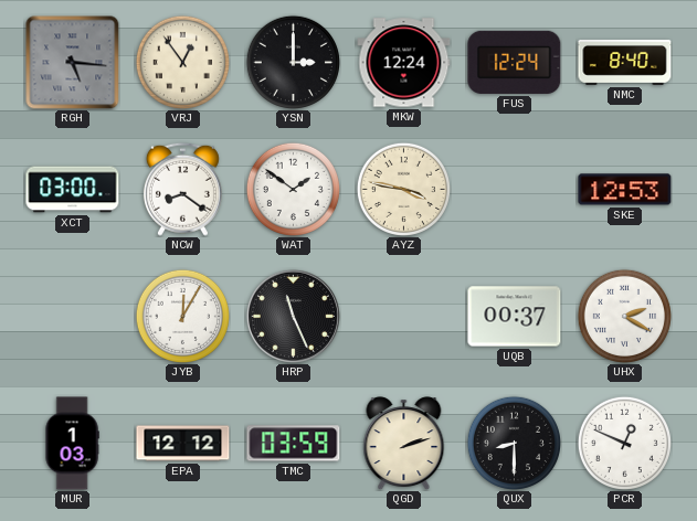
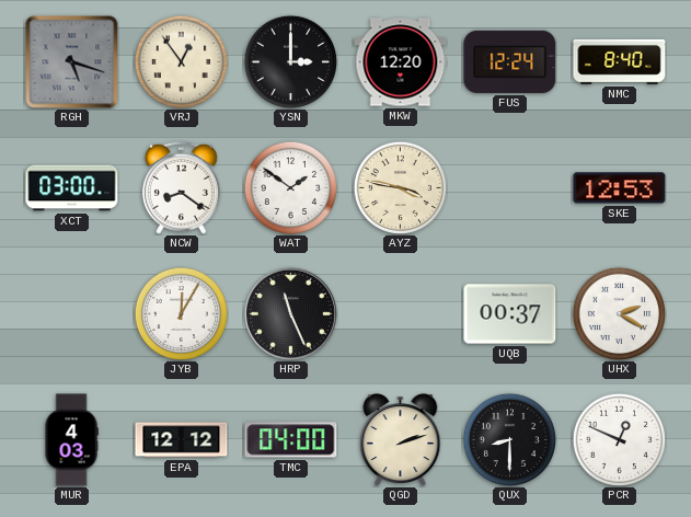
RGH: 5:16 -> 5:18
MKW: 12:24 -> 12:20
MUR: 1:03 -> 4:03
TMC: 03:59 -> 04:00
